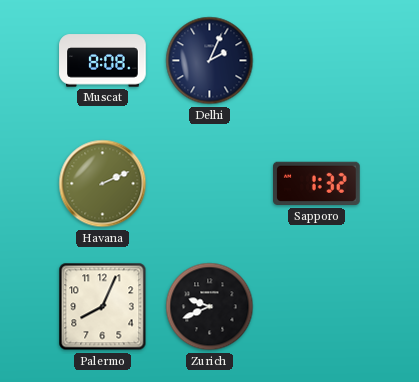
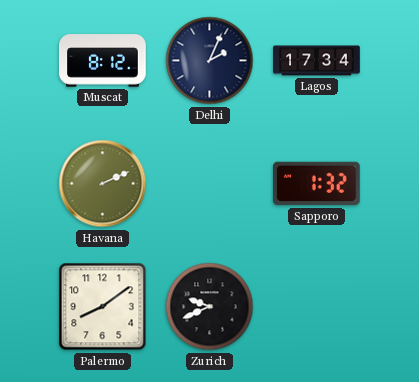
Muscat: 8:08 -> 8:12
Lagos: none -> 17:34
Palermo: 8:04 -> 8:09
